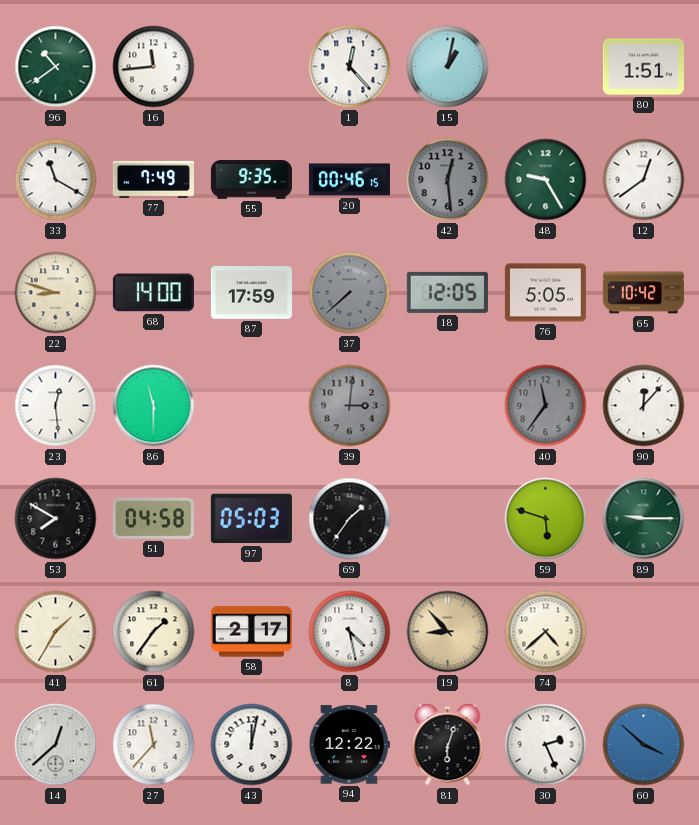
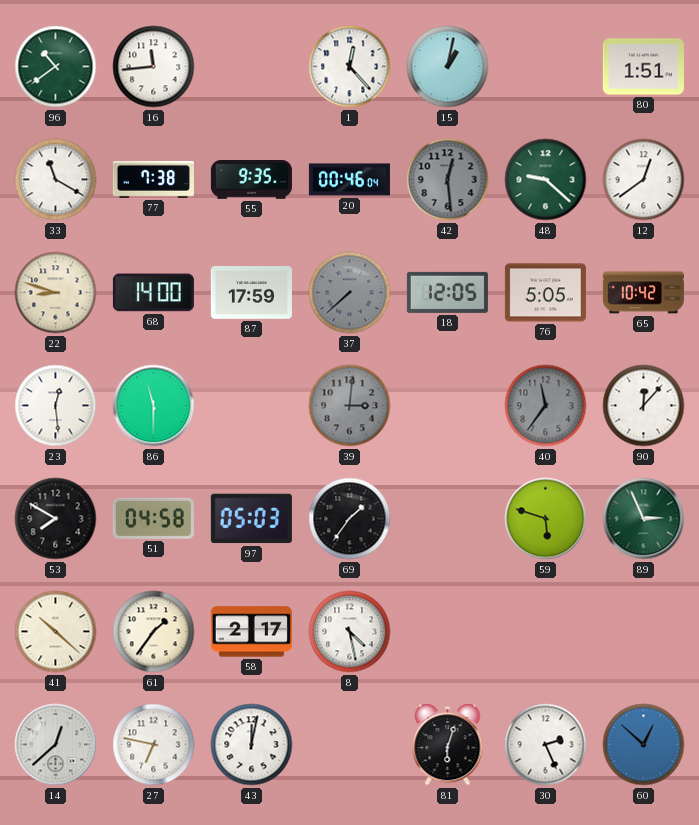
77: 7:49 -> 7:38
20: 00:46:15 -> 00:46:04
48: 9:25 -> 9:22
89: 9:15 -> 2:56
41: 1:35 -> 10:22
19: 8:53 -> none
74: 4:38 -> none
27: 11:37 -> 6:47
94: 12:22 -> none
60: 3:52 -> 12:52
